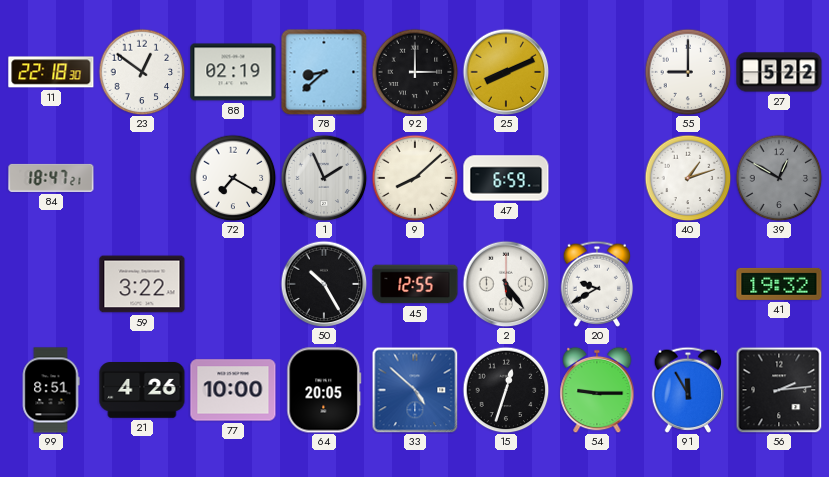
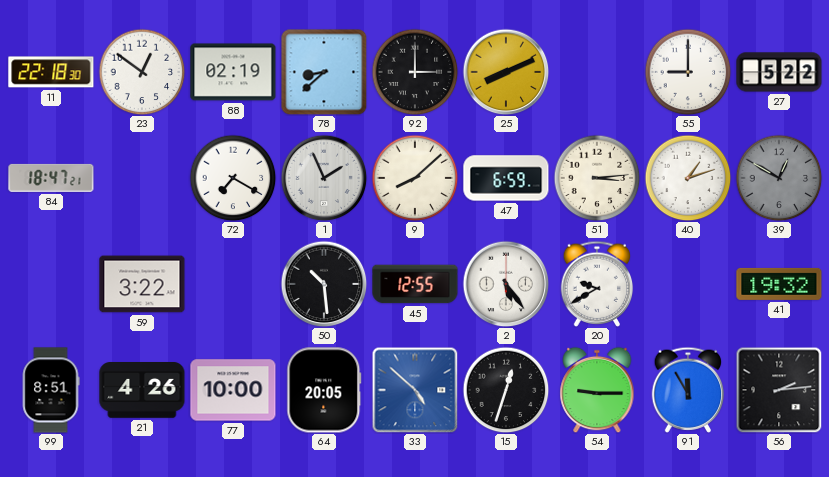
51: none -> 3:14
50: 10:25 -> 10:29
